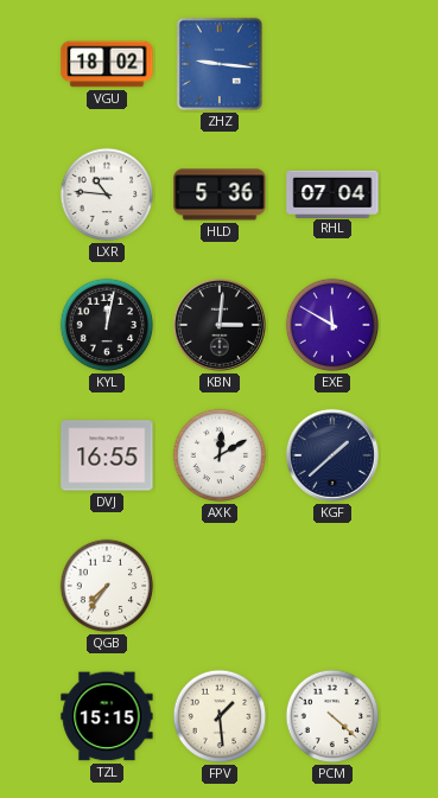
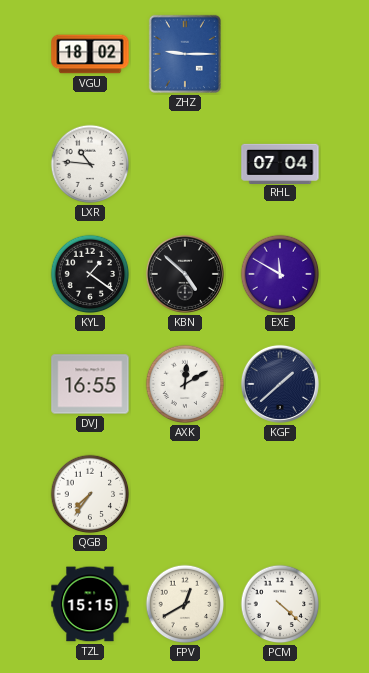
ZHZ: 9:16 -> 9:15
HLD: 5:36 -> none
KYL: 12:02 -> 1:21
KBN: 3:01 -> 4:52
FPV: 1:29 -> 12:40
